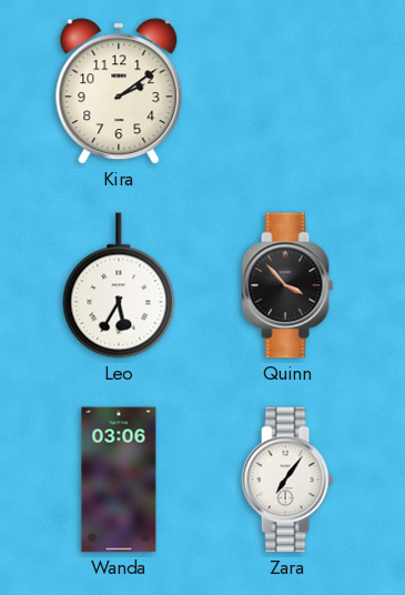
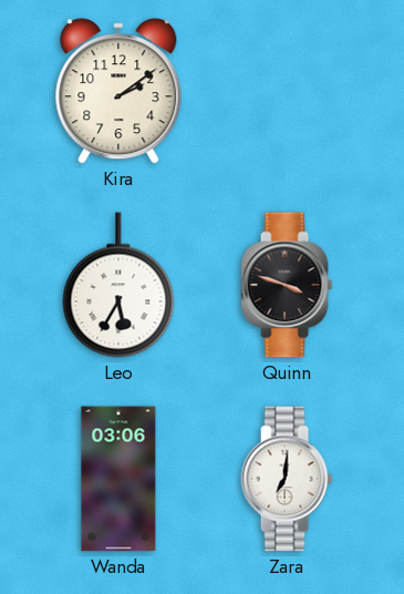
Quinn: 3:53 -> 3:48
Zara: 7:06 -> 7:01
